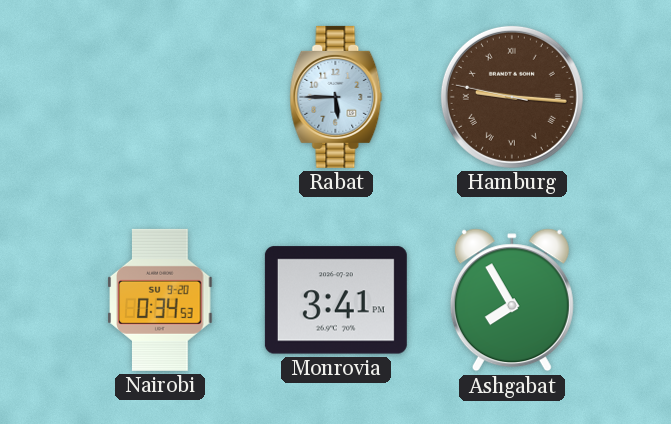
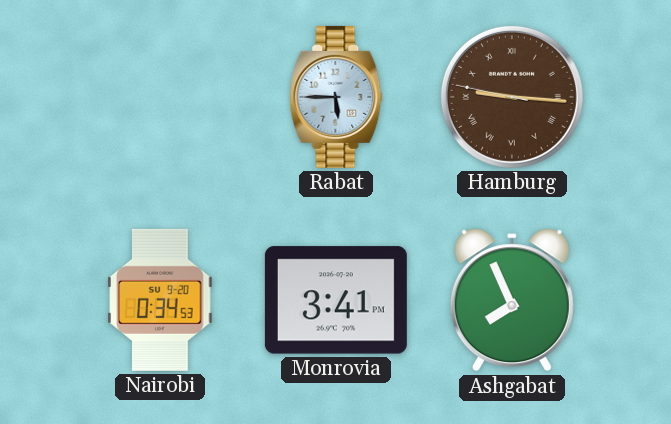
Ashgabat: 7:55 -> 7:56
